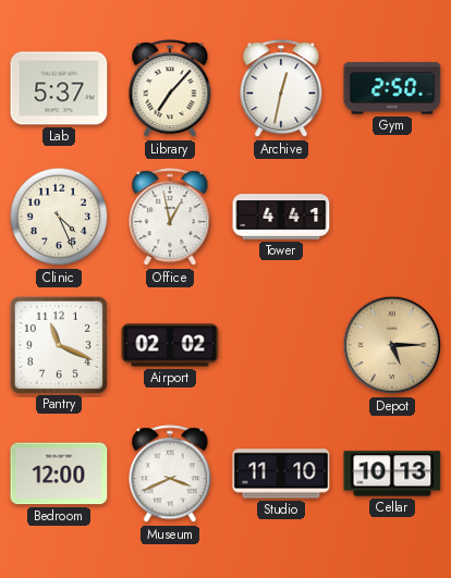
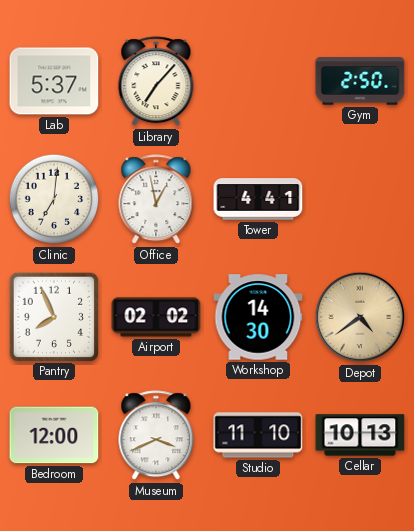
Archive: 12:32 -> none
Clinic: 4:26 -> 7:01
Pantry: 11:19 -> 7:56
Workshop: none -> 14:30
Depot: 5:15 -> 4:39
